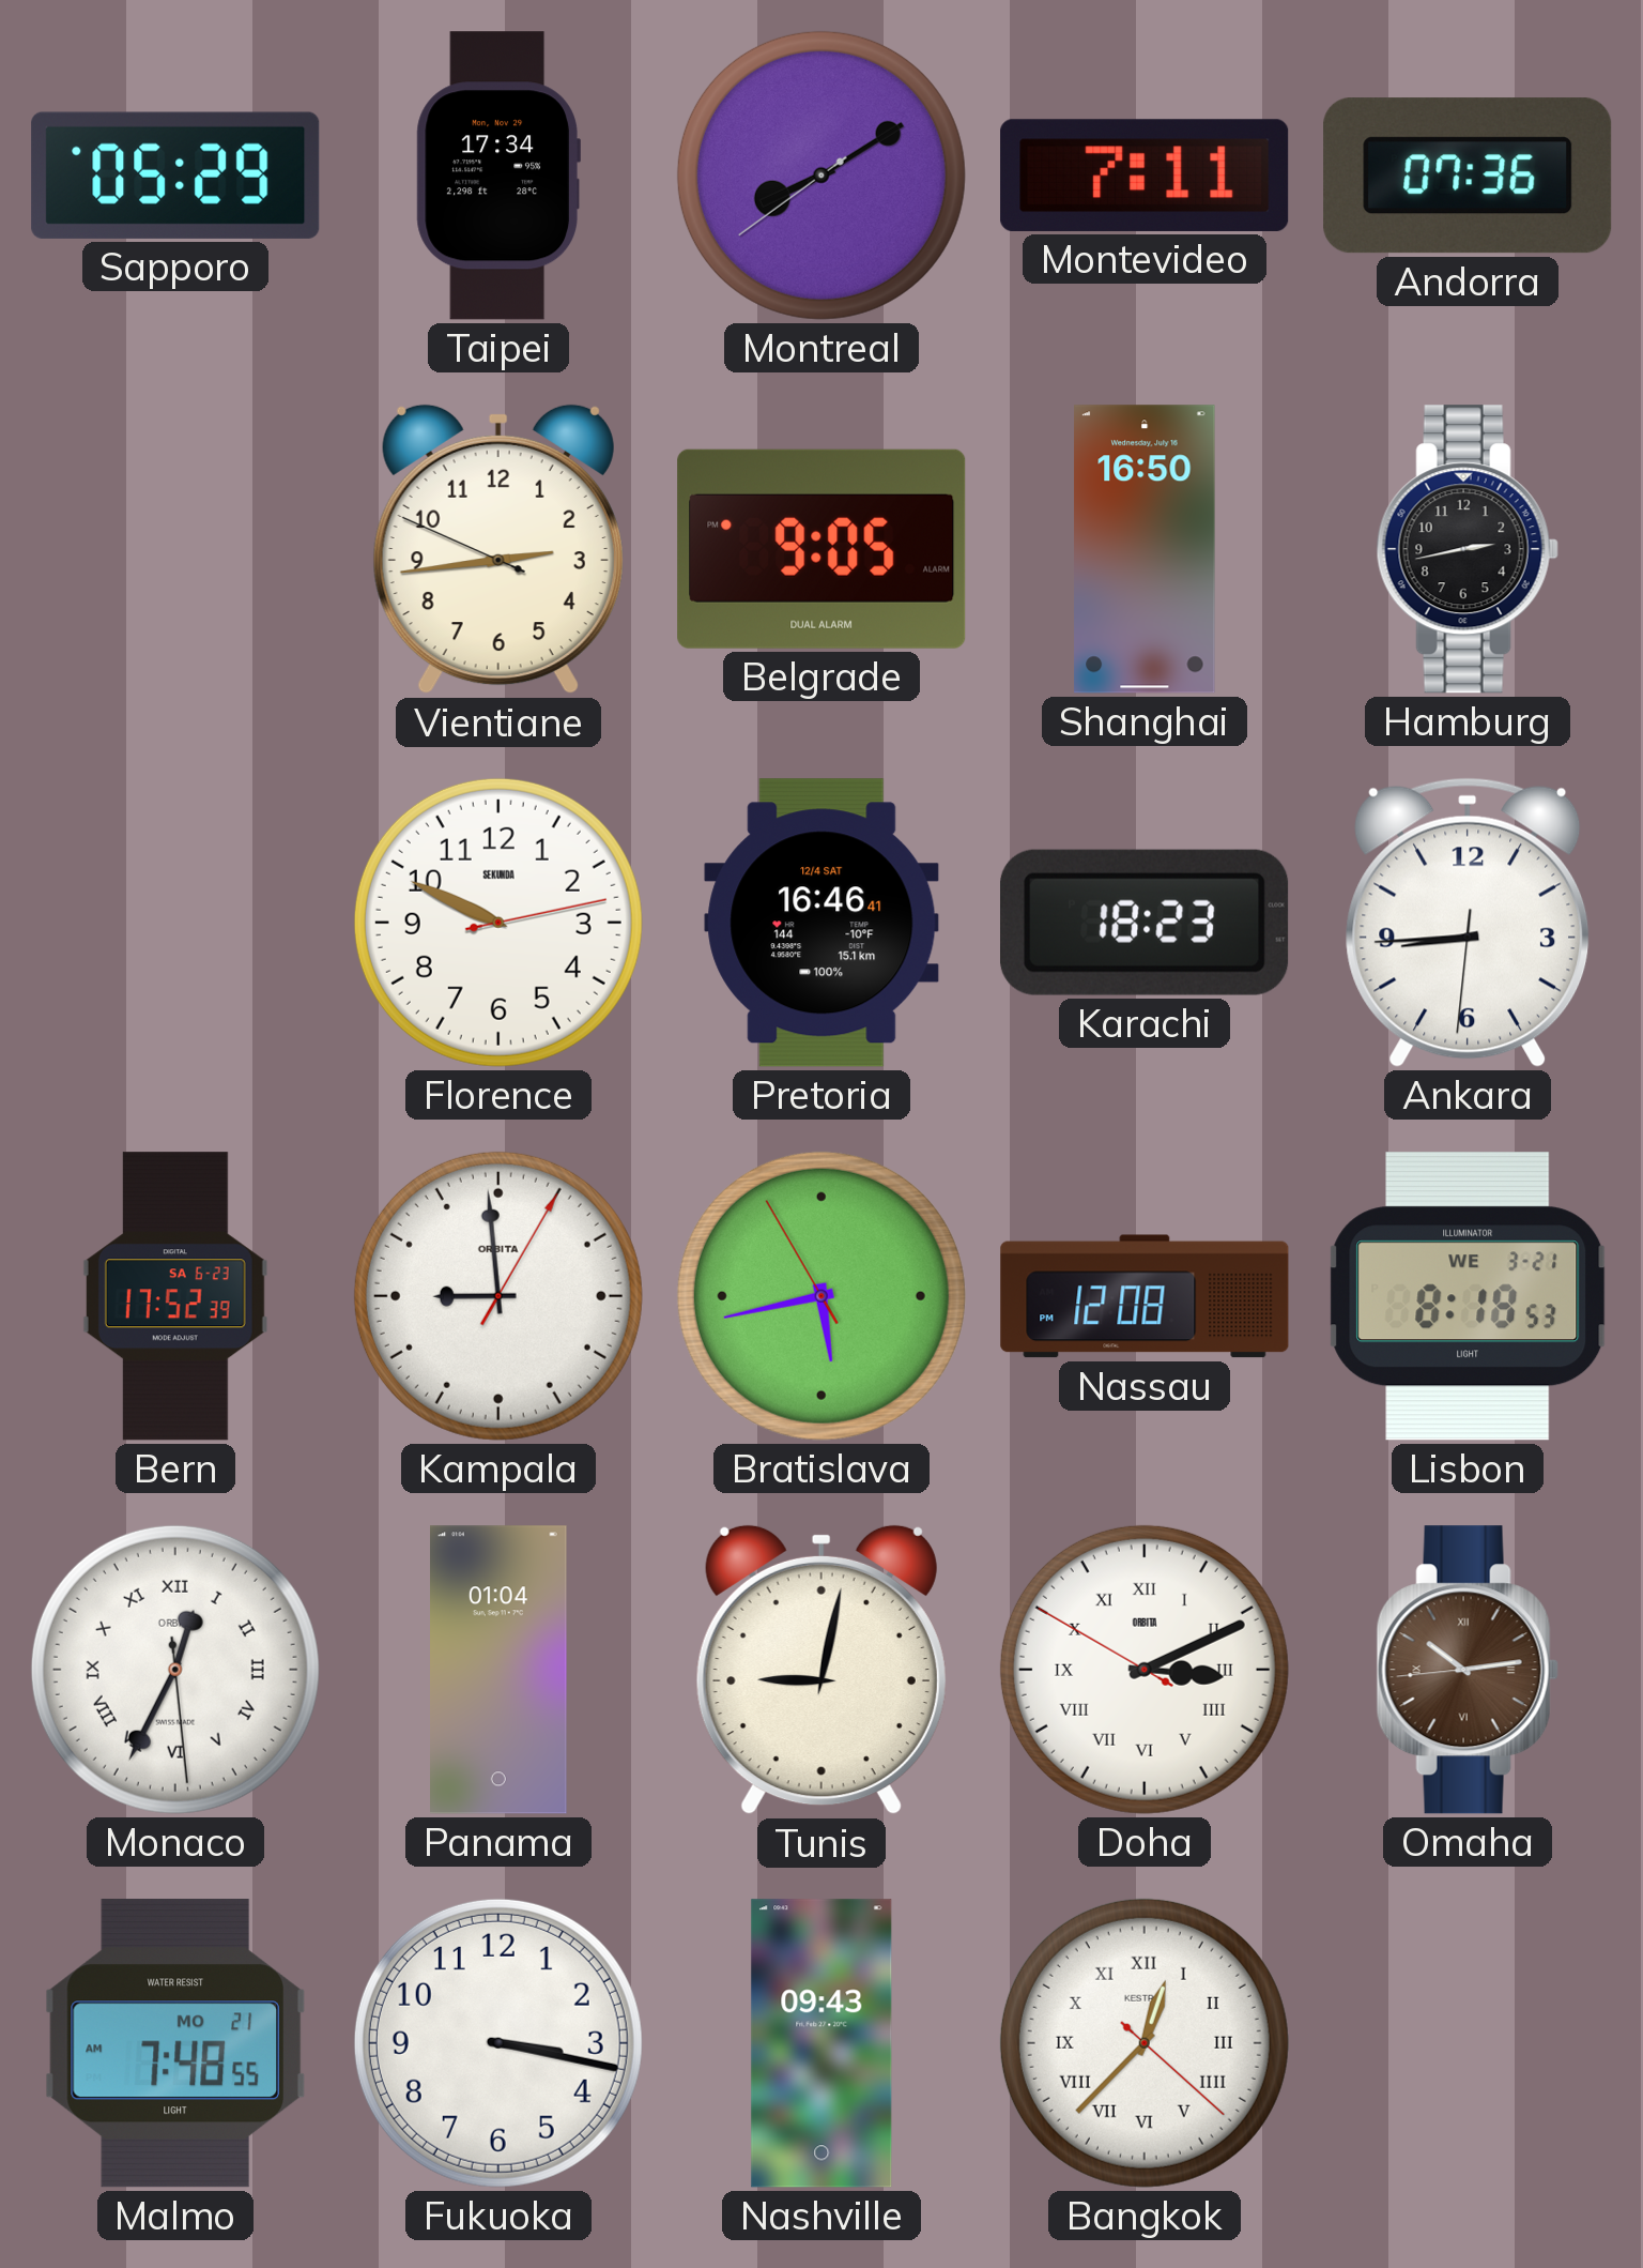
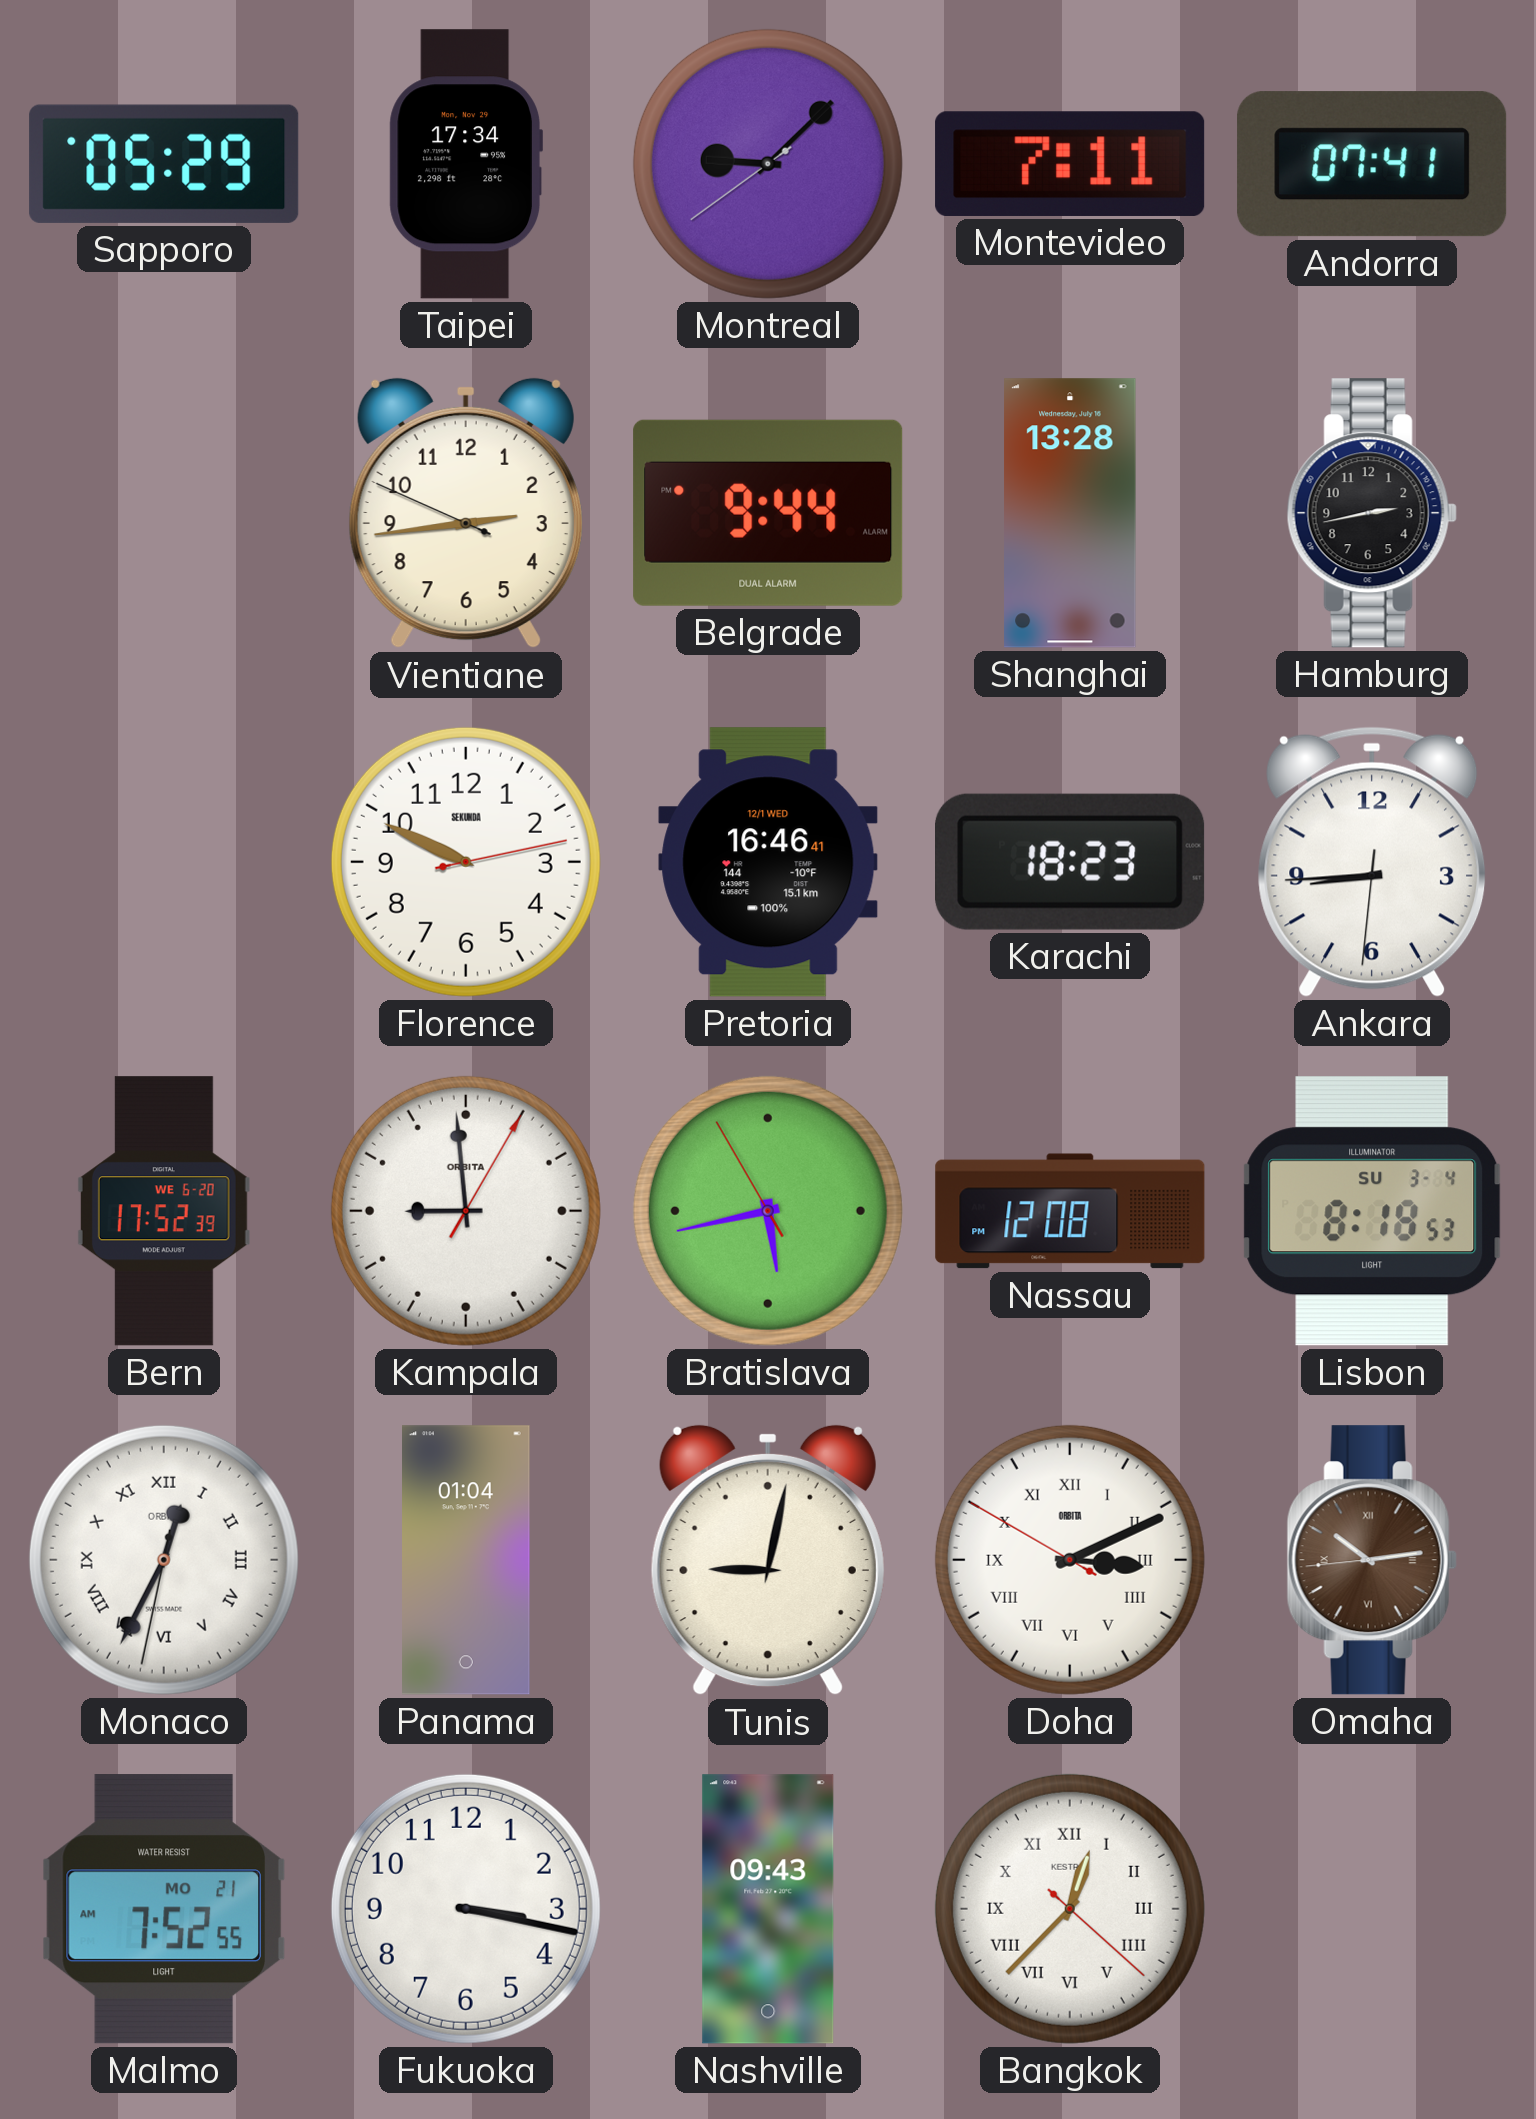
Montreal: 8:09 -> 9:07
Andorra: 07:36 -> 07:41
Belgrade: 9:05 -> 9:44
Shanghai: 16:50 -> 13:28
Pretoria date: 12/4 SAT -> 12/1 WED
Bern date: SA 6-23 -> WE 6-20
Lisbon date: WE 3-21 -> SU 3-4
Monaco: 12:34:29 -> 12:34:32
Malmo: 7:48 -> 7:52
